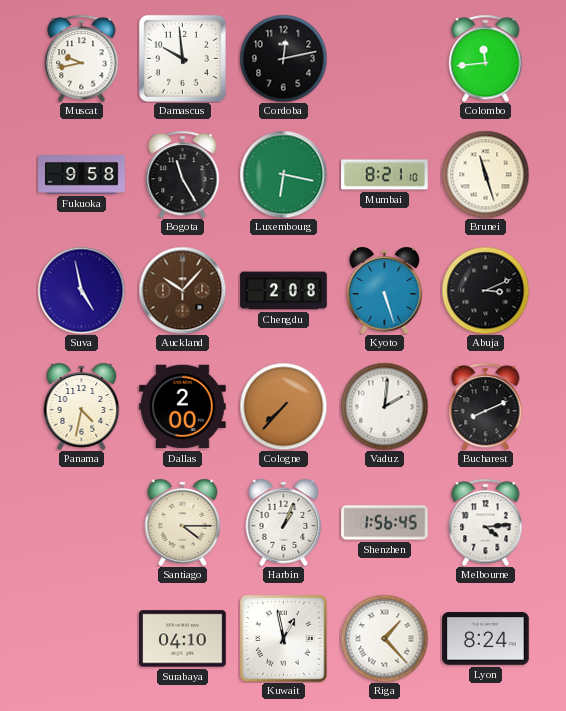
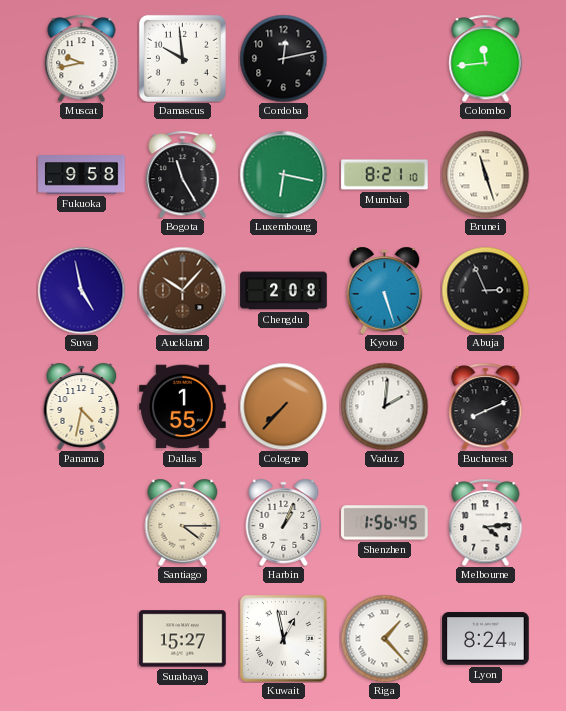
Abuja: 3:11 -> 2:56
Dallas: 2:00 -> 1:55
Surabaya: 04:10 -> 15:27
